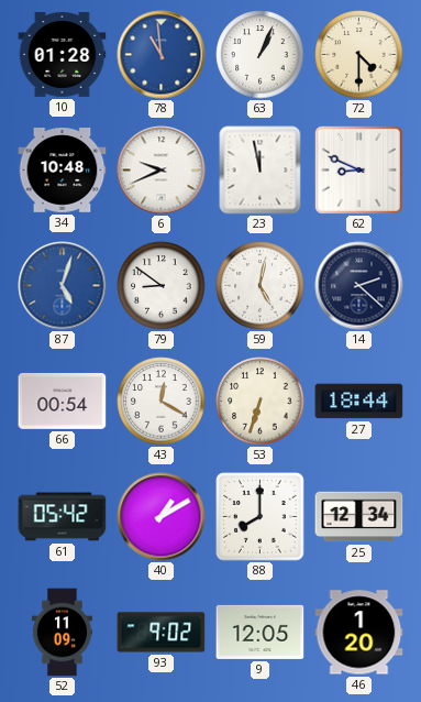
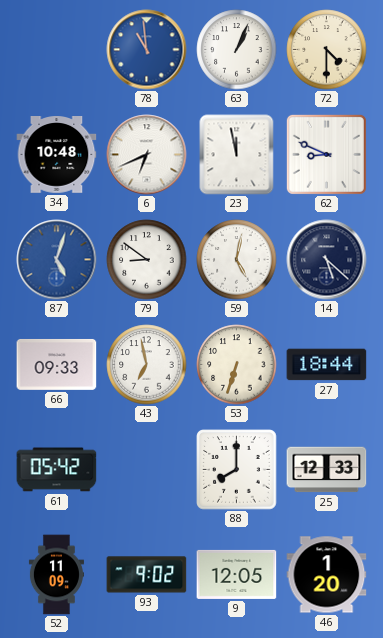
10: 01:28 -> none
6: 9:41 -> 6:41
14: 2:22 -> 5:22
66: 00:54 -> 09:33
43: 12:20 -> 6:58
40: 1:10 -> none
25: 12:34 -> 12:33
